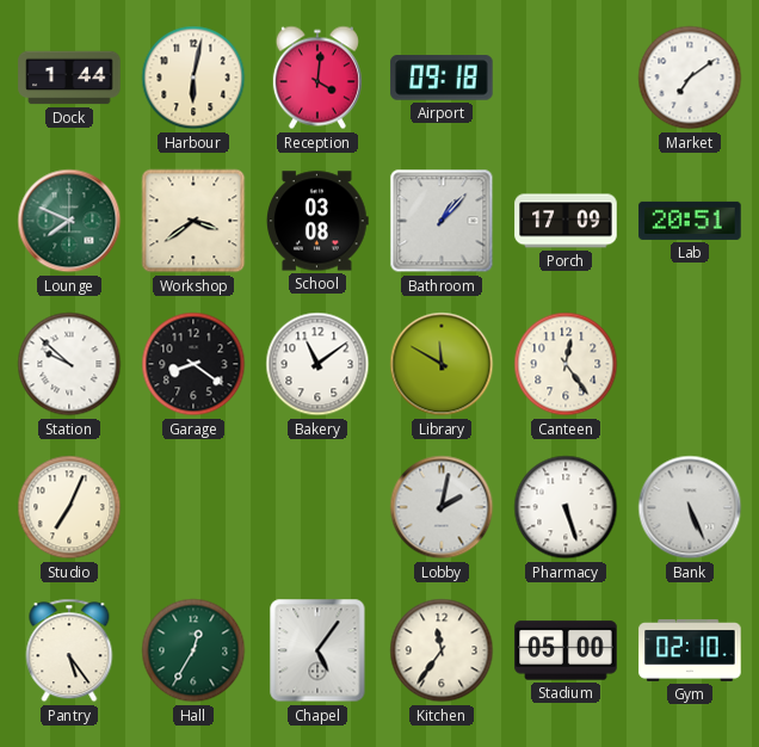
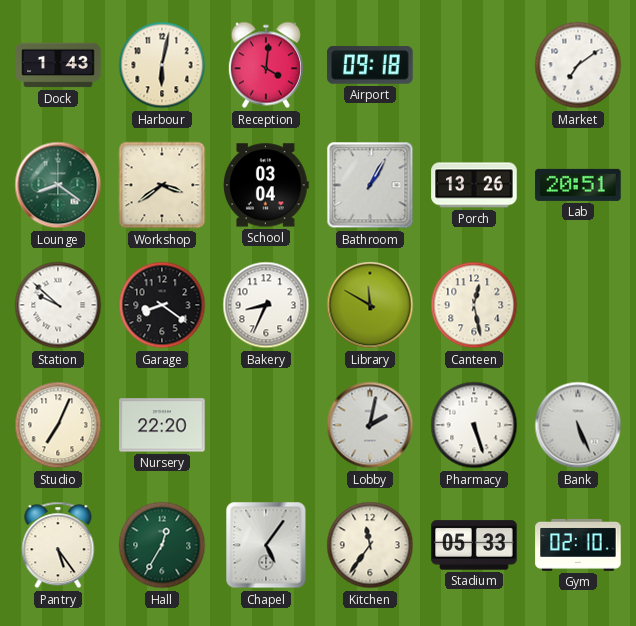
Dock: 1:44 -> 1:43
Lounge: 7:49 -> 8:21
School: 03:08 -> 03:04
Bathroom: 1:07 -> 1:05
Porch: 17:09 -> 13:26
Bakery: 11:09 -> 8:34
Canteen: 12:24 -> 12:28
Nursery: none -> 22:20
Stadium: 05:00 -> 05:33
